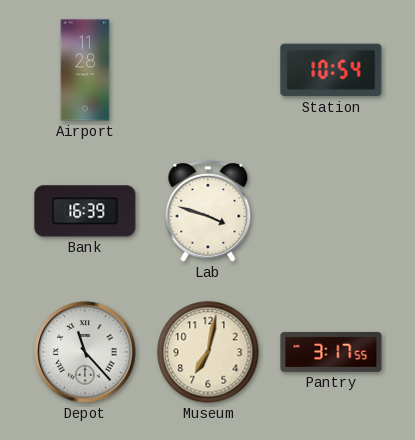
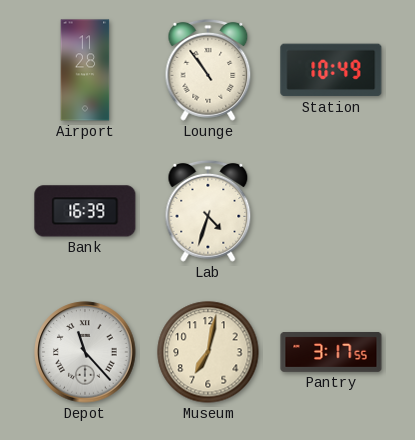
Lounge: none -> 10:54
Station: 10:54 -> 10:49
Lab: 3:48 -> 4:33
